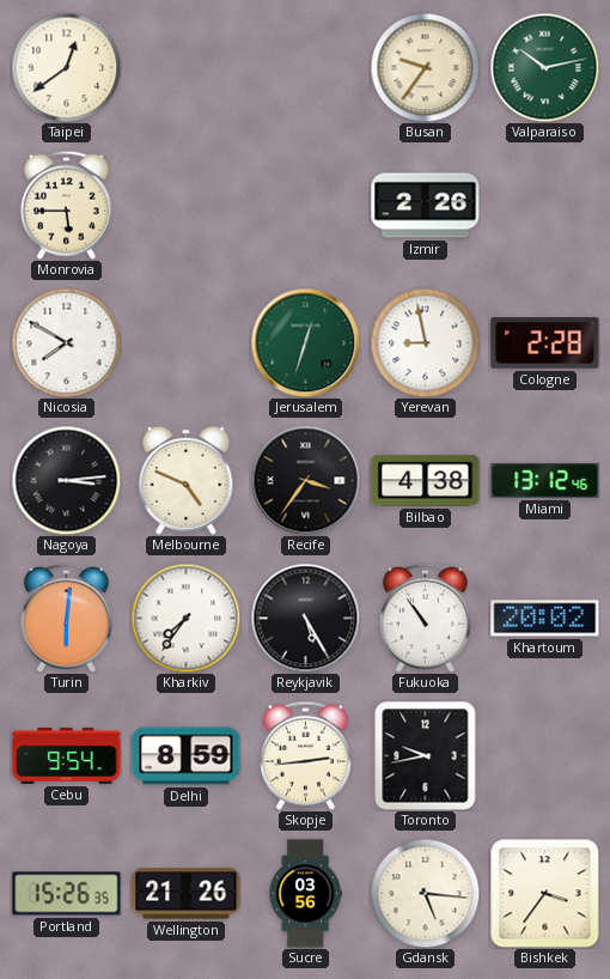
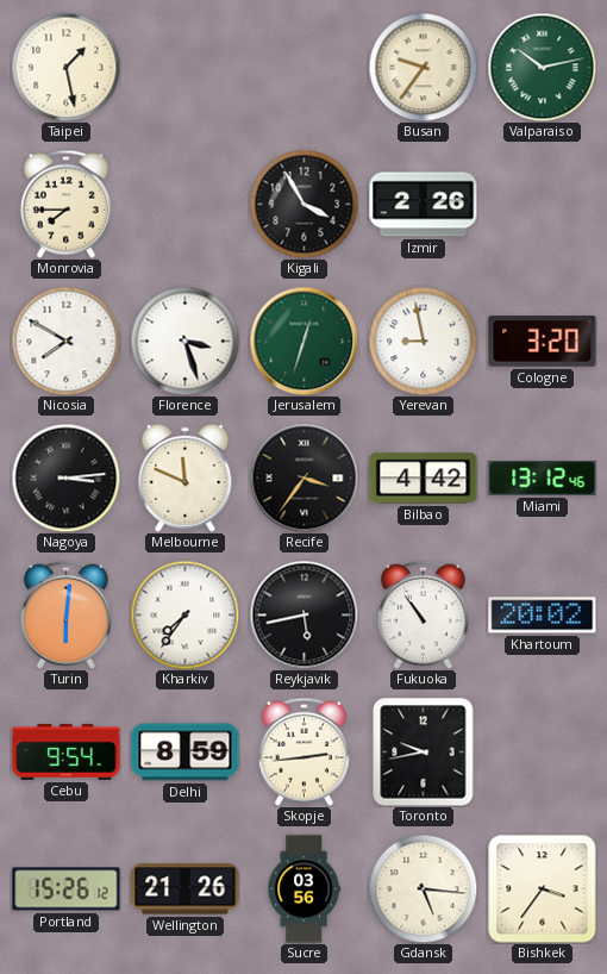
Taipei: 12:39 -> 1:28
Monrovia: 5:45 -> 7:45
Kigali: none -> 3:55
Florence: none -> 3:27
Cologne: 2:28 -> 3:20
Melbourne: 4:49 -> 11:49
Bilbao: 4:38 -> 4:42
Reykjavik: 5:25 -> 5:43
Portland: 15:26:35 -> 15:26:12
